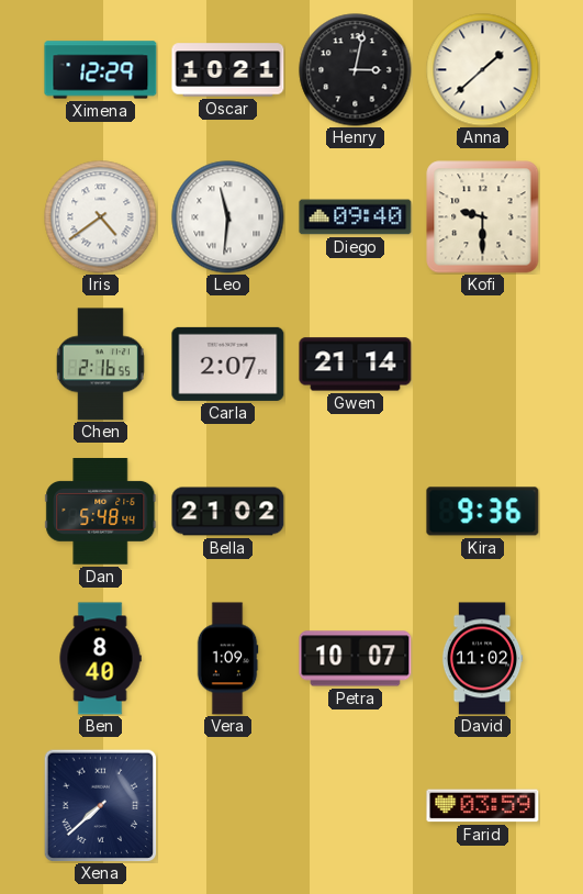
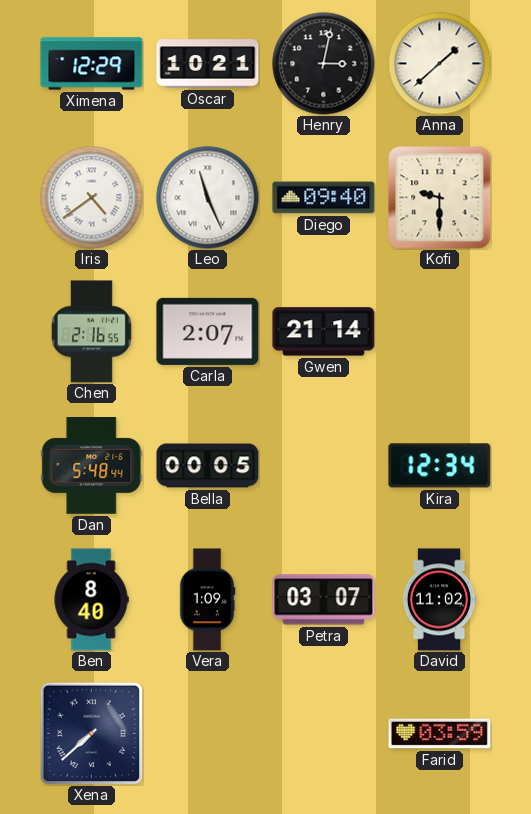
Leo: 11:31 -> 11:26
Bella: 21:02 -> 00:05
Kira: 9:36 -> 12:34
Petra: 10:07 -> 03:07
